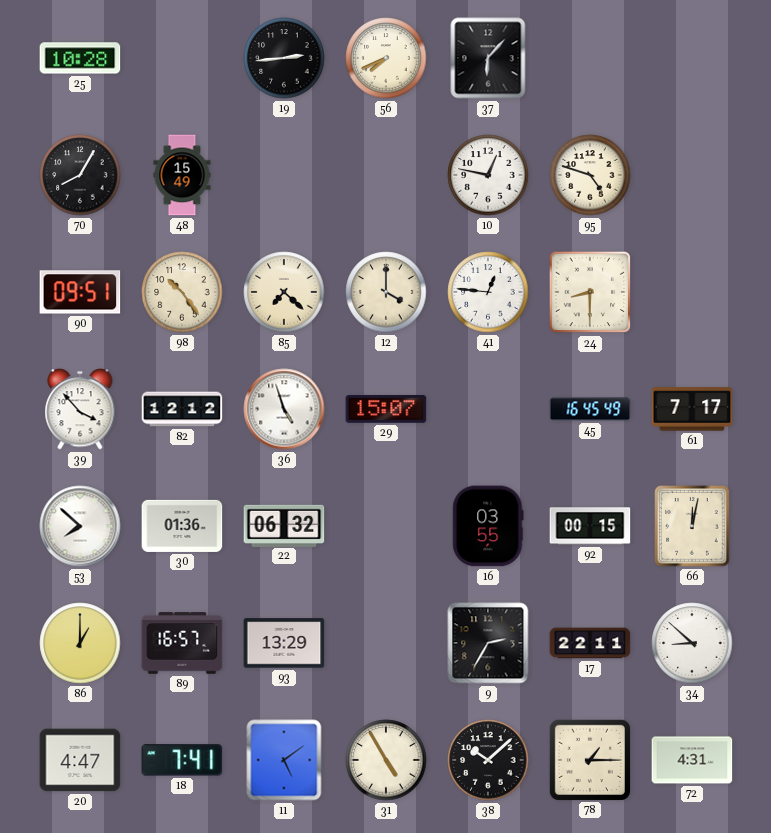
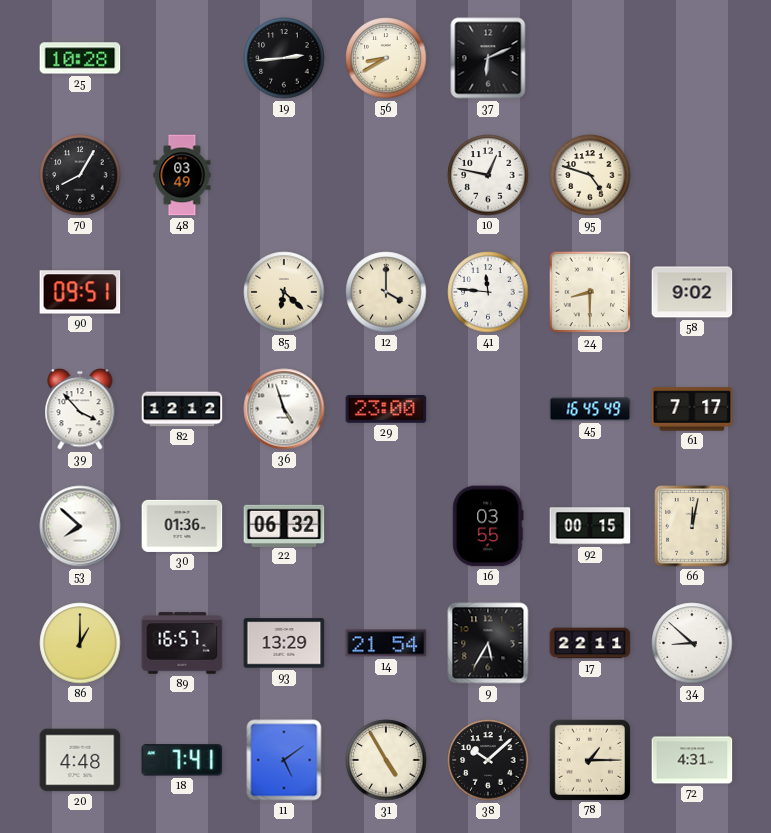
56: 7:41 -> 8:40
37: 6:07 -> 6:11
48: 15:49 -> 03:49
98: 10:24 -> none
85: 7:22 -> 6:22
41: 12:46 -> 11:46
58: none -> 9:02
29: 15:07 -> 23:00
14: none -> 21:54
9: 2:35 -> 5:35
20: 4:47 -> 4:48
